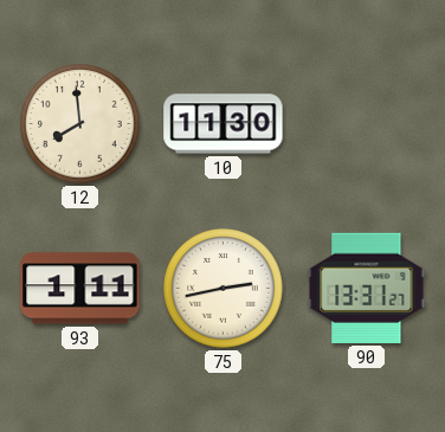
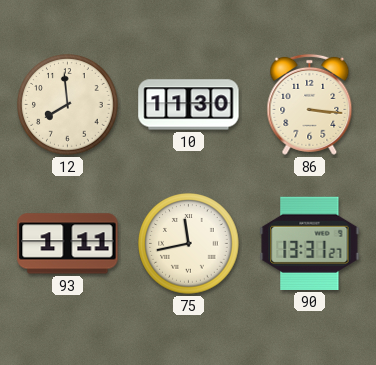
86: none -> 3:16
75: 2:43 -> 11:43
